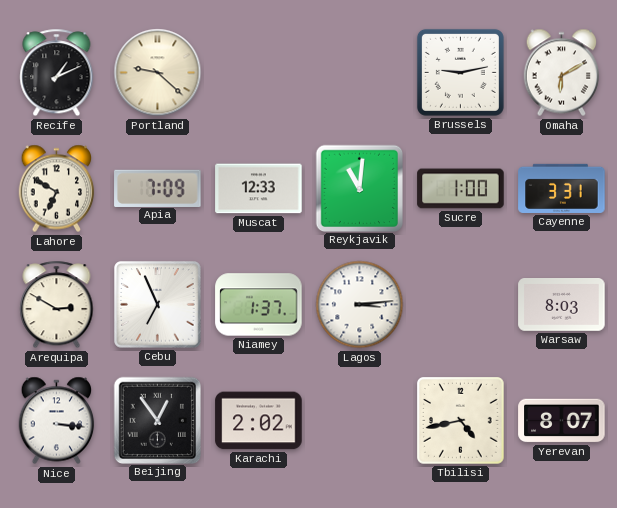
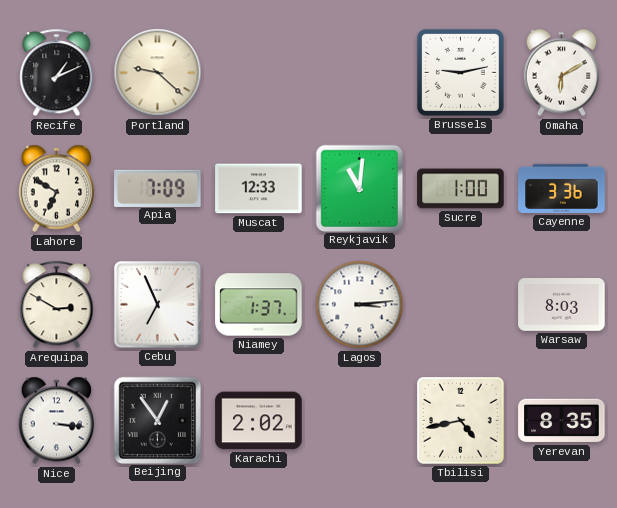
Cayenne: 3:31 -> 3:36
Yerevan: 8:07 -> 8:35
